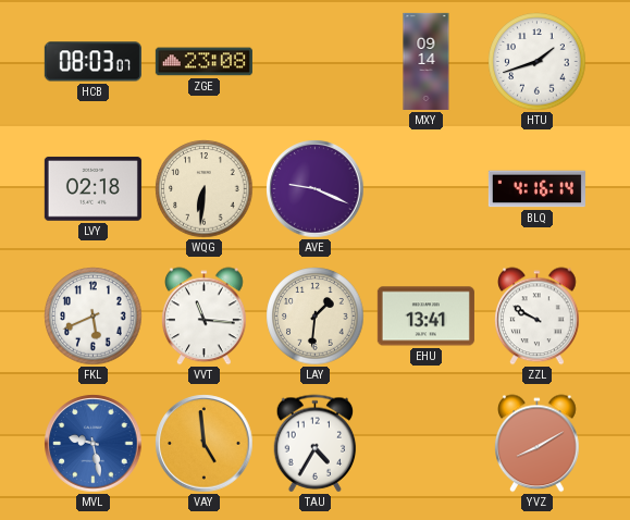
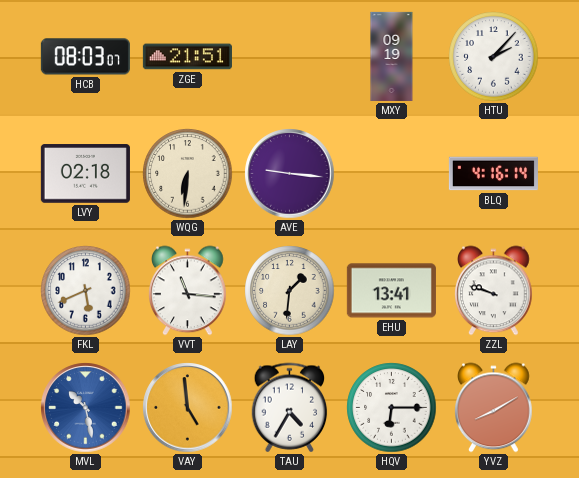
ZGE: 23:08 -> 21:51
MXY: 09:14 -> 09:19
HTU: 1:42 -> 2:07
AVE: 9:19 -> 9:16
ZZL: 9:50 -> 9:48
MVL: 9:28 -> 10:28
HQV: none -> 6:15
